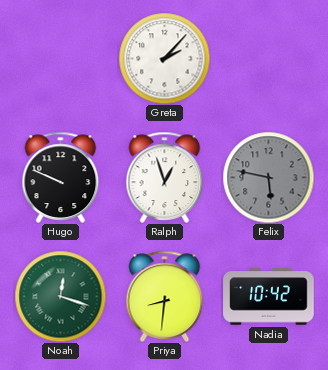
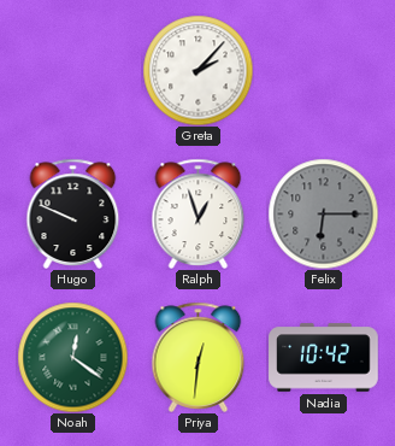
Felix: 5:47 -> 6:15
Noah: 12:18 -> 12:21
Priya: 8:31 -> 12:31
